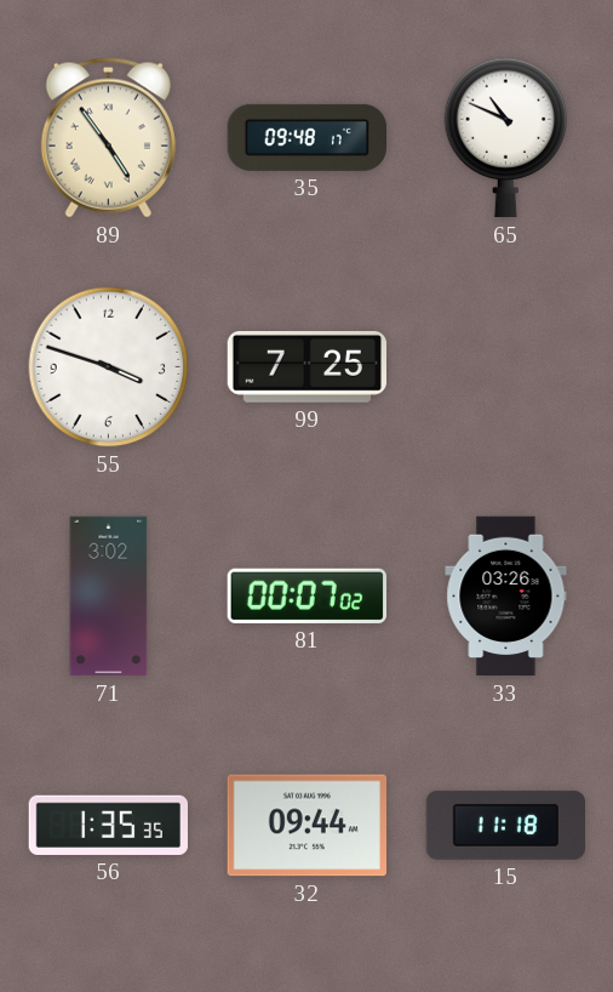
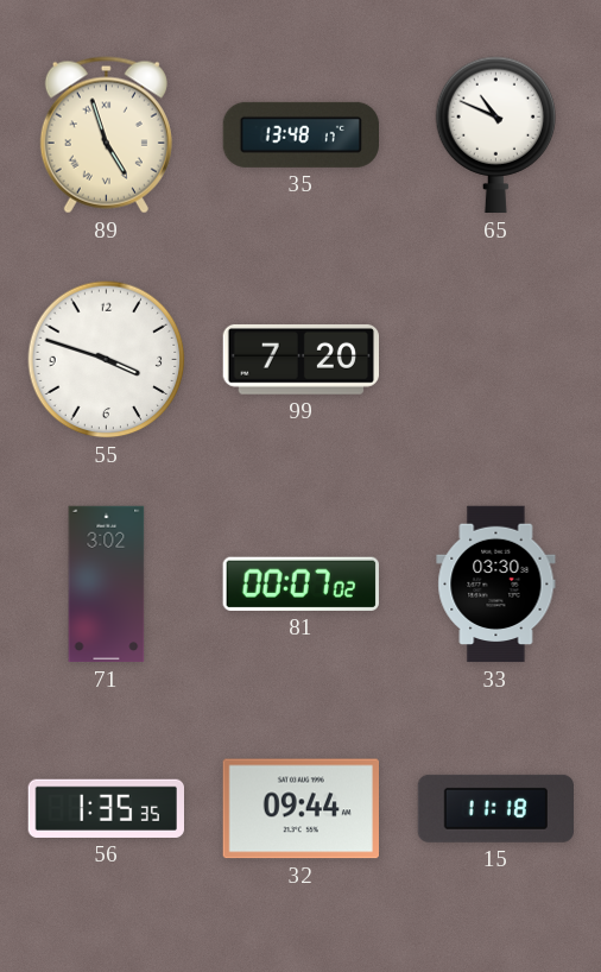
89: 4:54 -> 4:57
35: 09:48 -> 13:48
99: 7:25 -> 7:20
33: 03:26 -> 03:30
